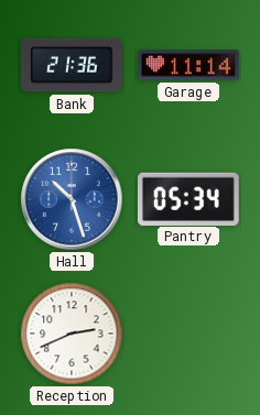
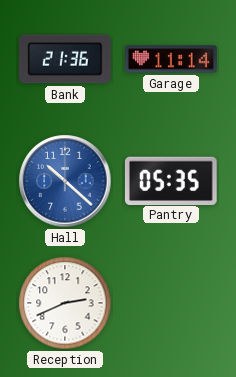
Hall: 10:27 -> 10:22
Pantry: 05:34 -> 05:35
